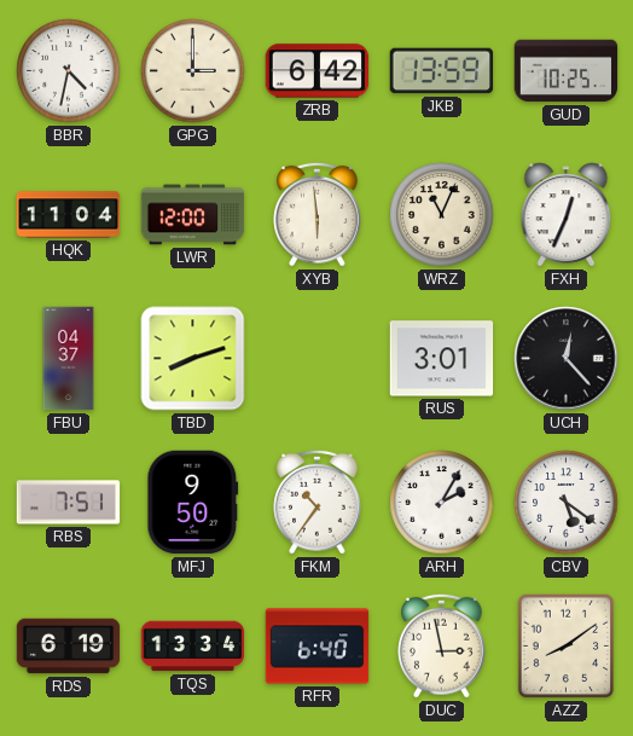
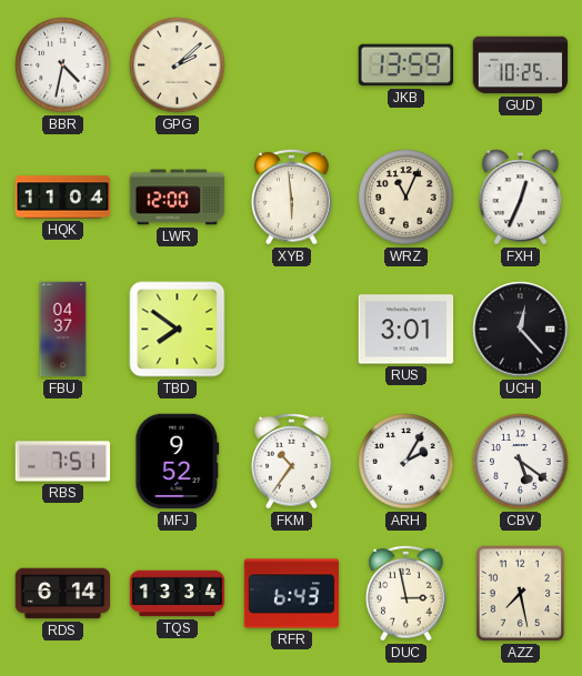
GPG: 3:00 -> 2:08
ZRB: 6:42 -> none
TBD: 8:12 -> 7:51
MFJ: 9:50 -> 9:52
RDS: 6:19 -> 6:14
RFR: 6:40 -> 6:43
AZZ: 8:09 -> 7:28
